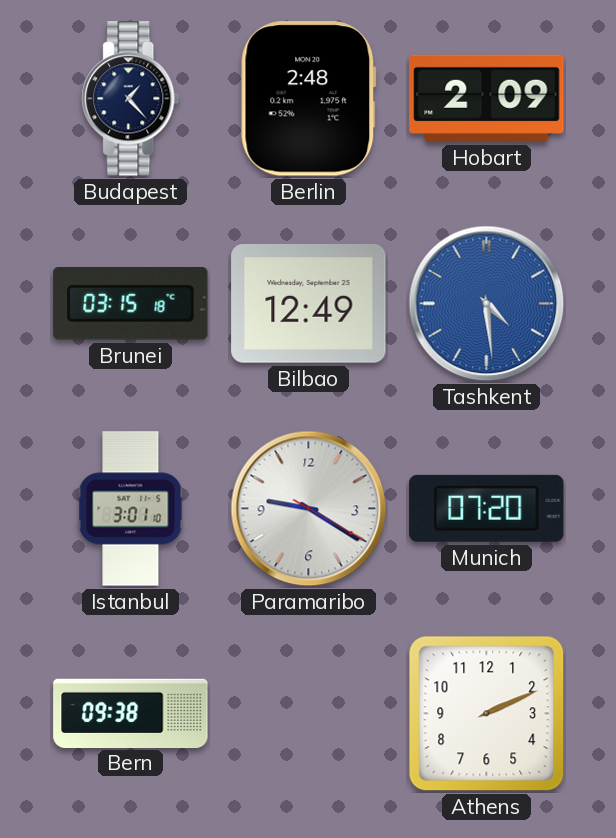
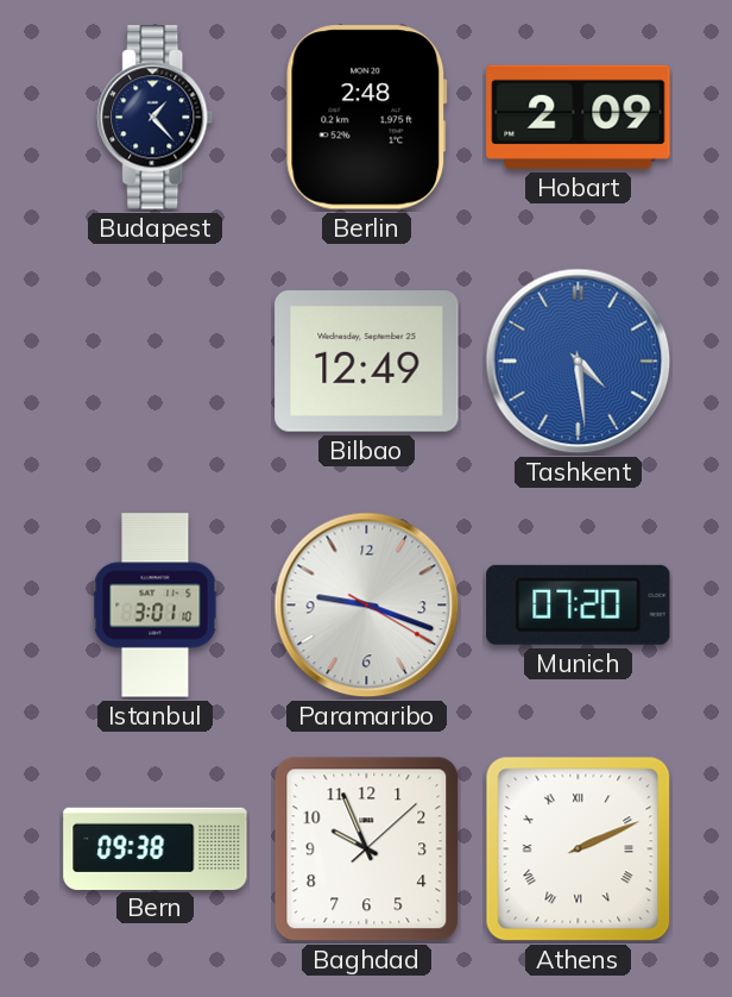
Brunei: 03:15 -> none
Paramaribo: 9:20 -> 9:18
Baghdad: none -> 9:56
Athens numerals: Arabic -> Roman
